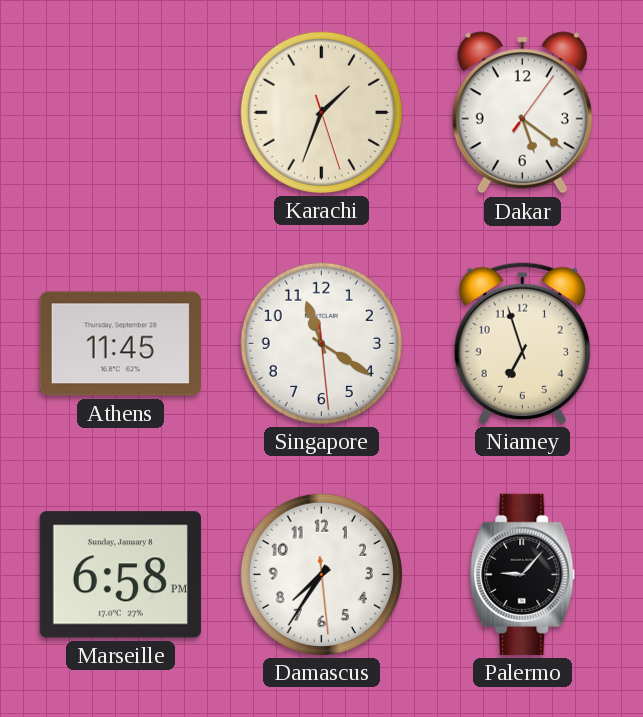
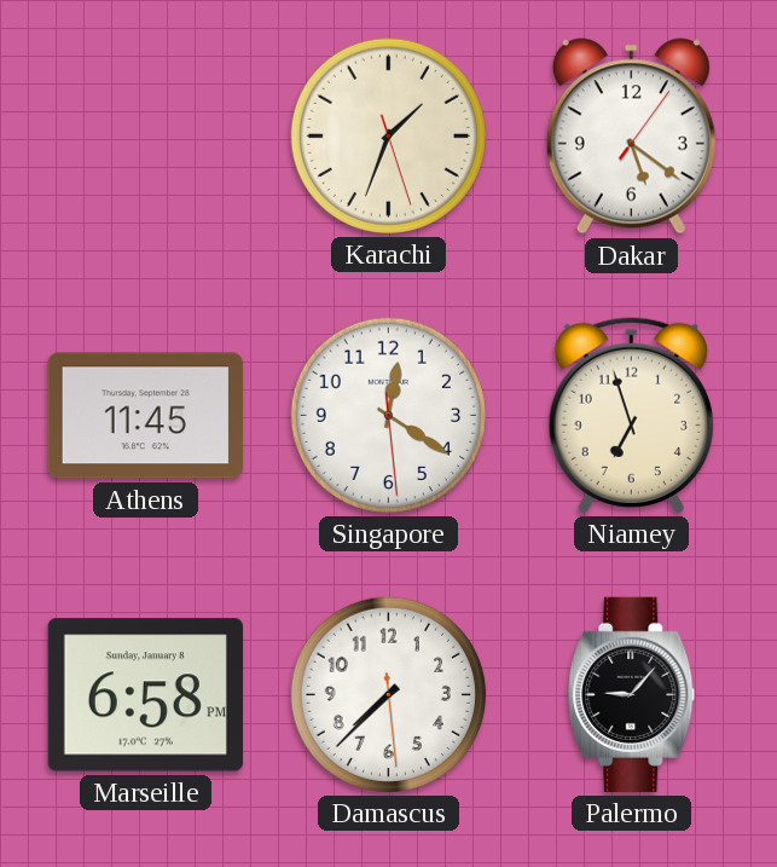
Singapore: 11:20 -> 12:20
Damascus: 7:35 -> 7:37
